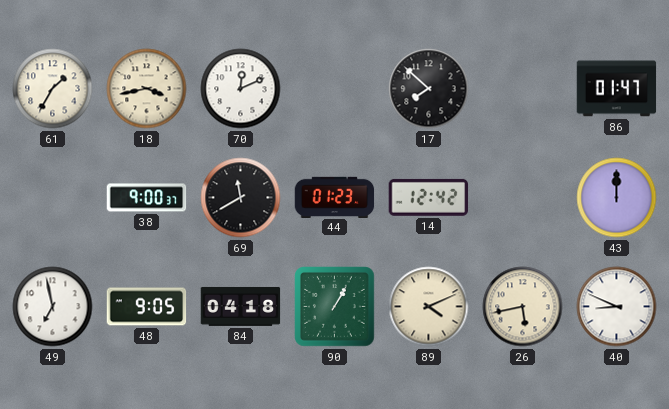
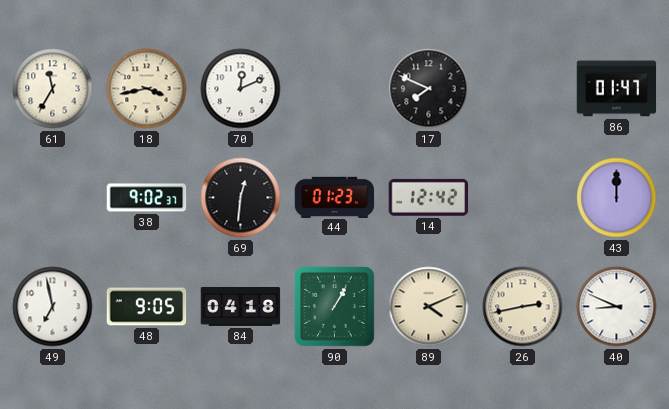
61: 1:35 -> 11:35
17: 7:52 -> 7:49
38: 9:00 -> 9:02
69: 11:40 -> 12:31
26: 5:43 -> 2:43
